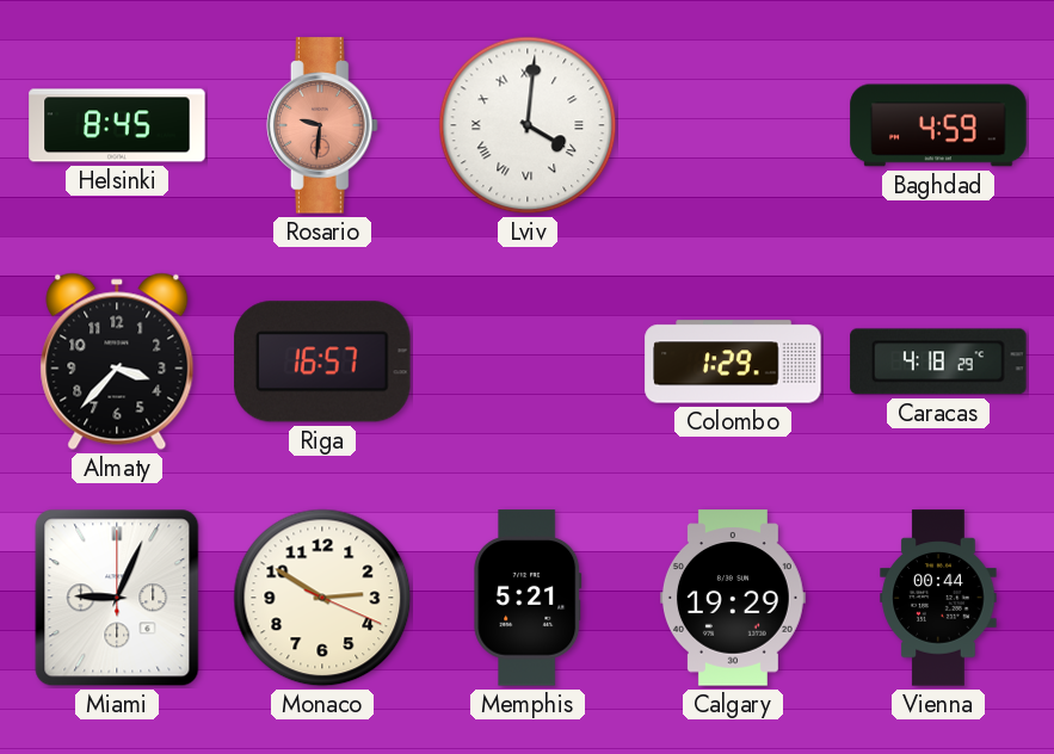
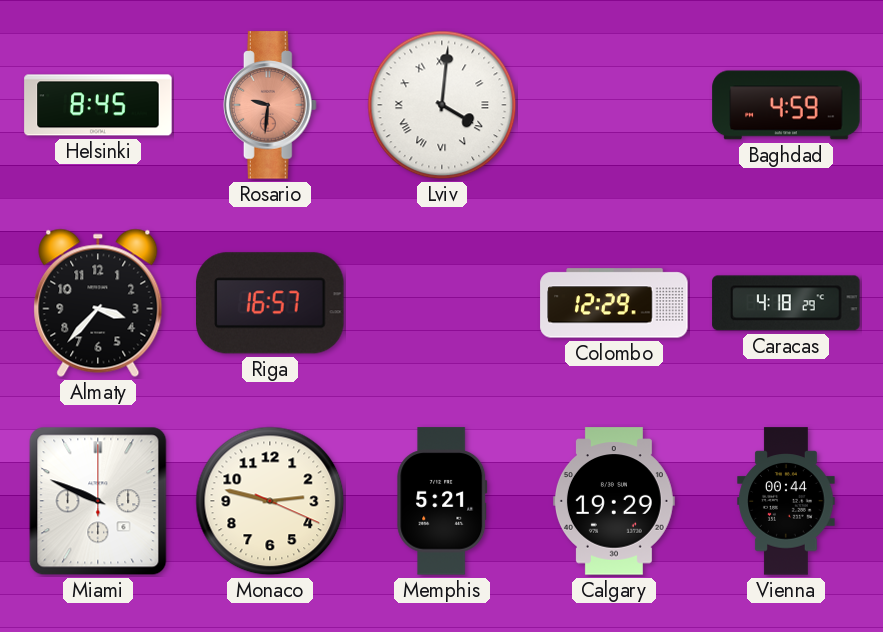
Colombo: 1:29 -> 12:29
Miami: 9:04 -> 9:49
Monaco: 2:50 -> 2:47
